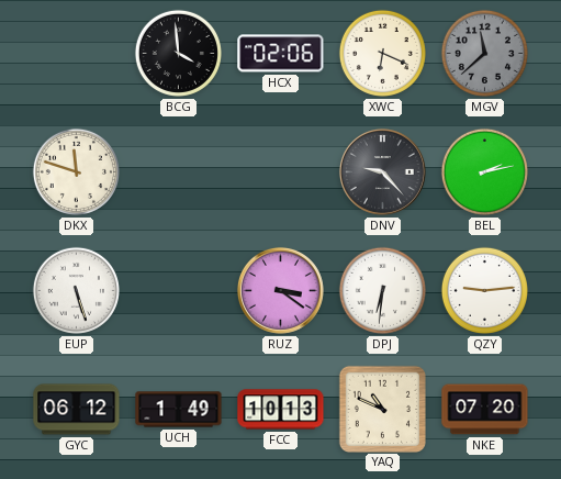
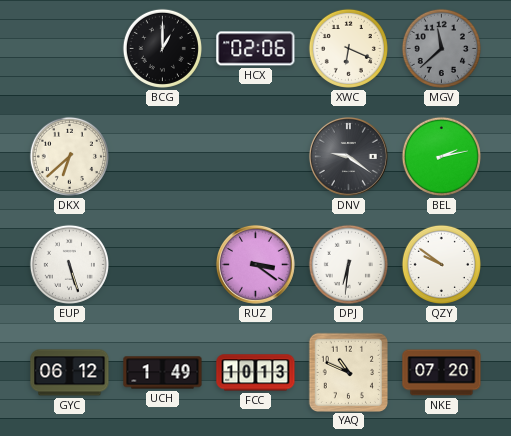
BCG: 3:59 -> 1:00
DKX: 11:48 -> 6:38
DNV: 9:23 -> 9:21
QZY: 9:14 -> 9:51
